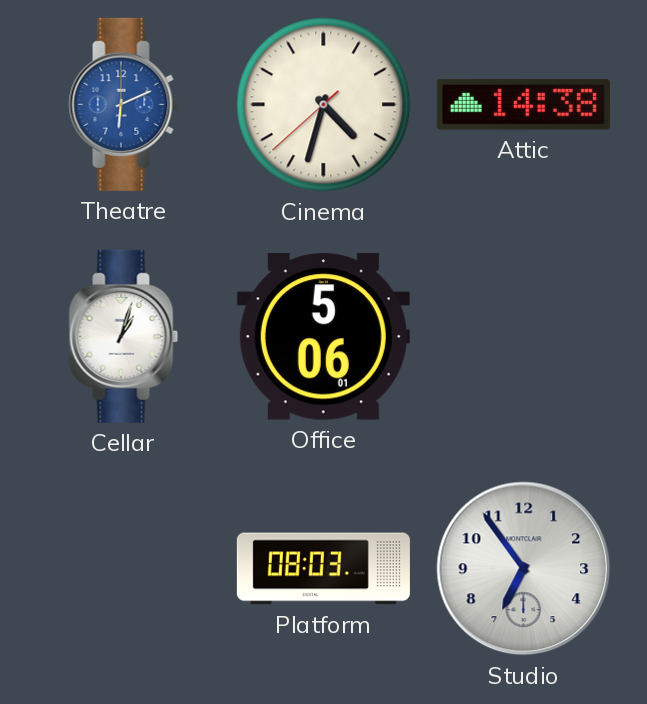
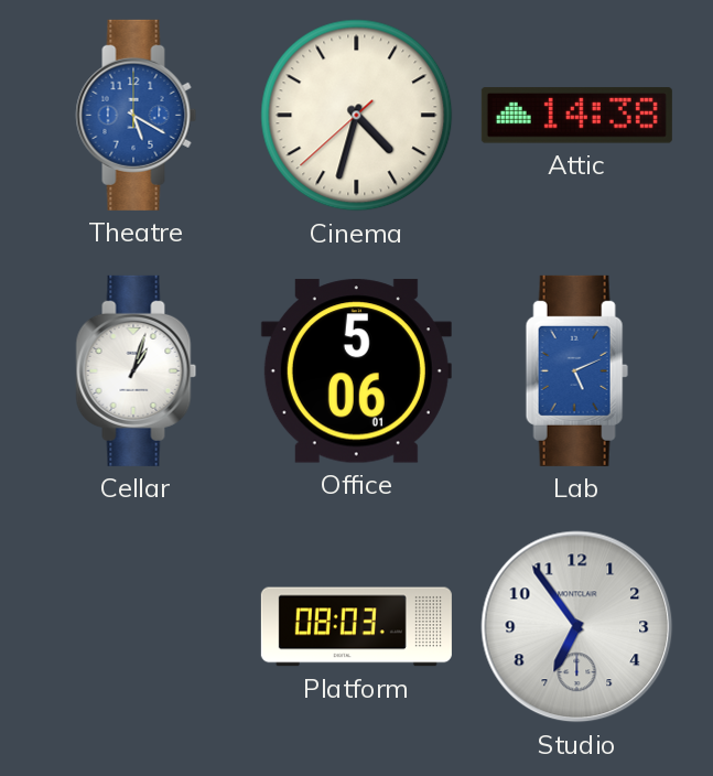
Theatre: 6:11 -> 5:20
Lab: none -> 5:11
